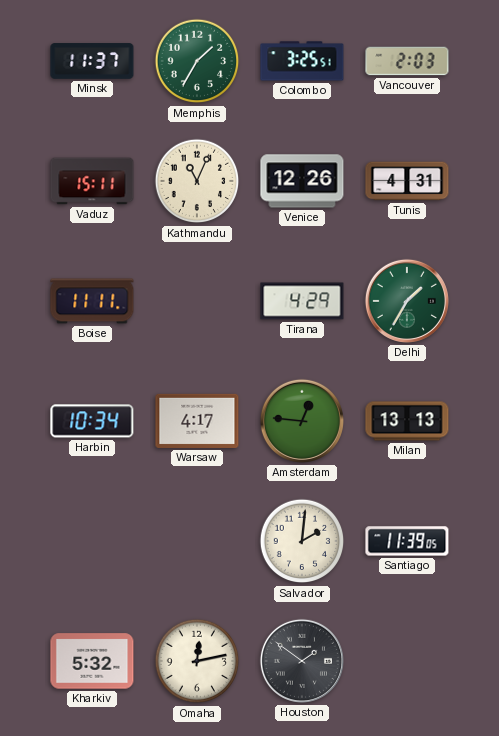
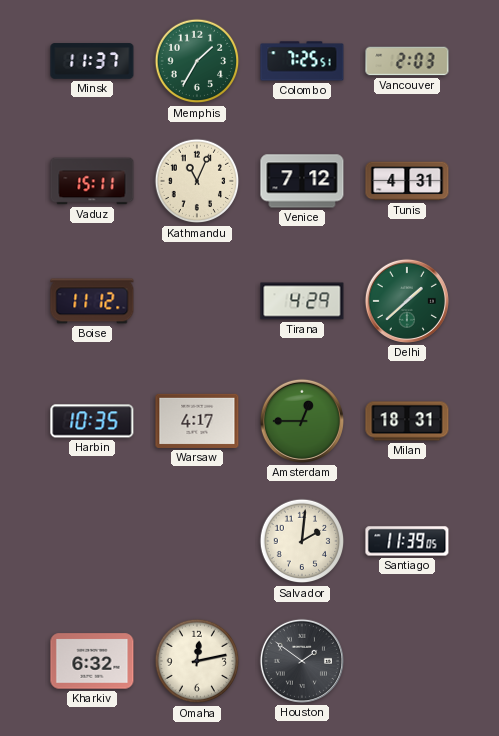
Colombo: 3:25 -> 7:25
Venice: 12:26 -> 7:12
Boise: 11:11 -> 11:12
Delhi: 1:35 -> 1:38
Harbin: 10:34 -> 10:35
Amsterdam: 12:46 -> 12:45
Milan: 13:13 -> 18:31
Kharkiv: 5:32 -> 6:32
